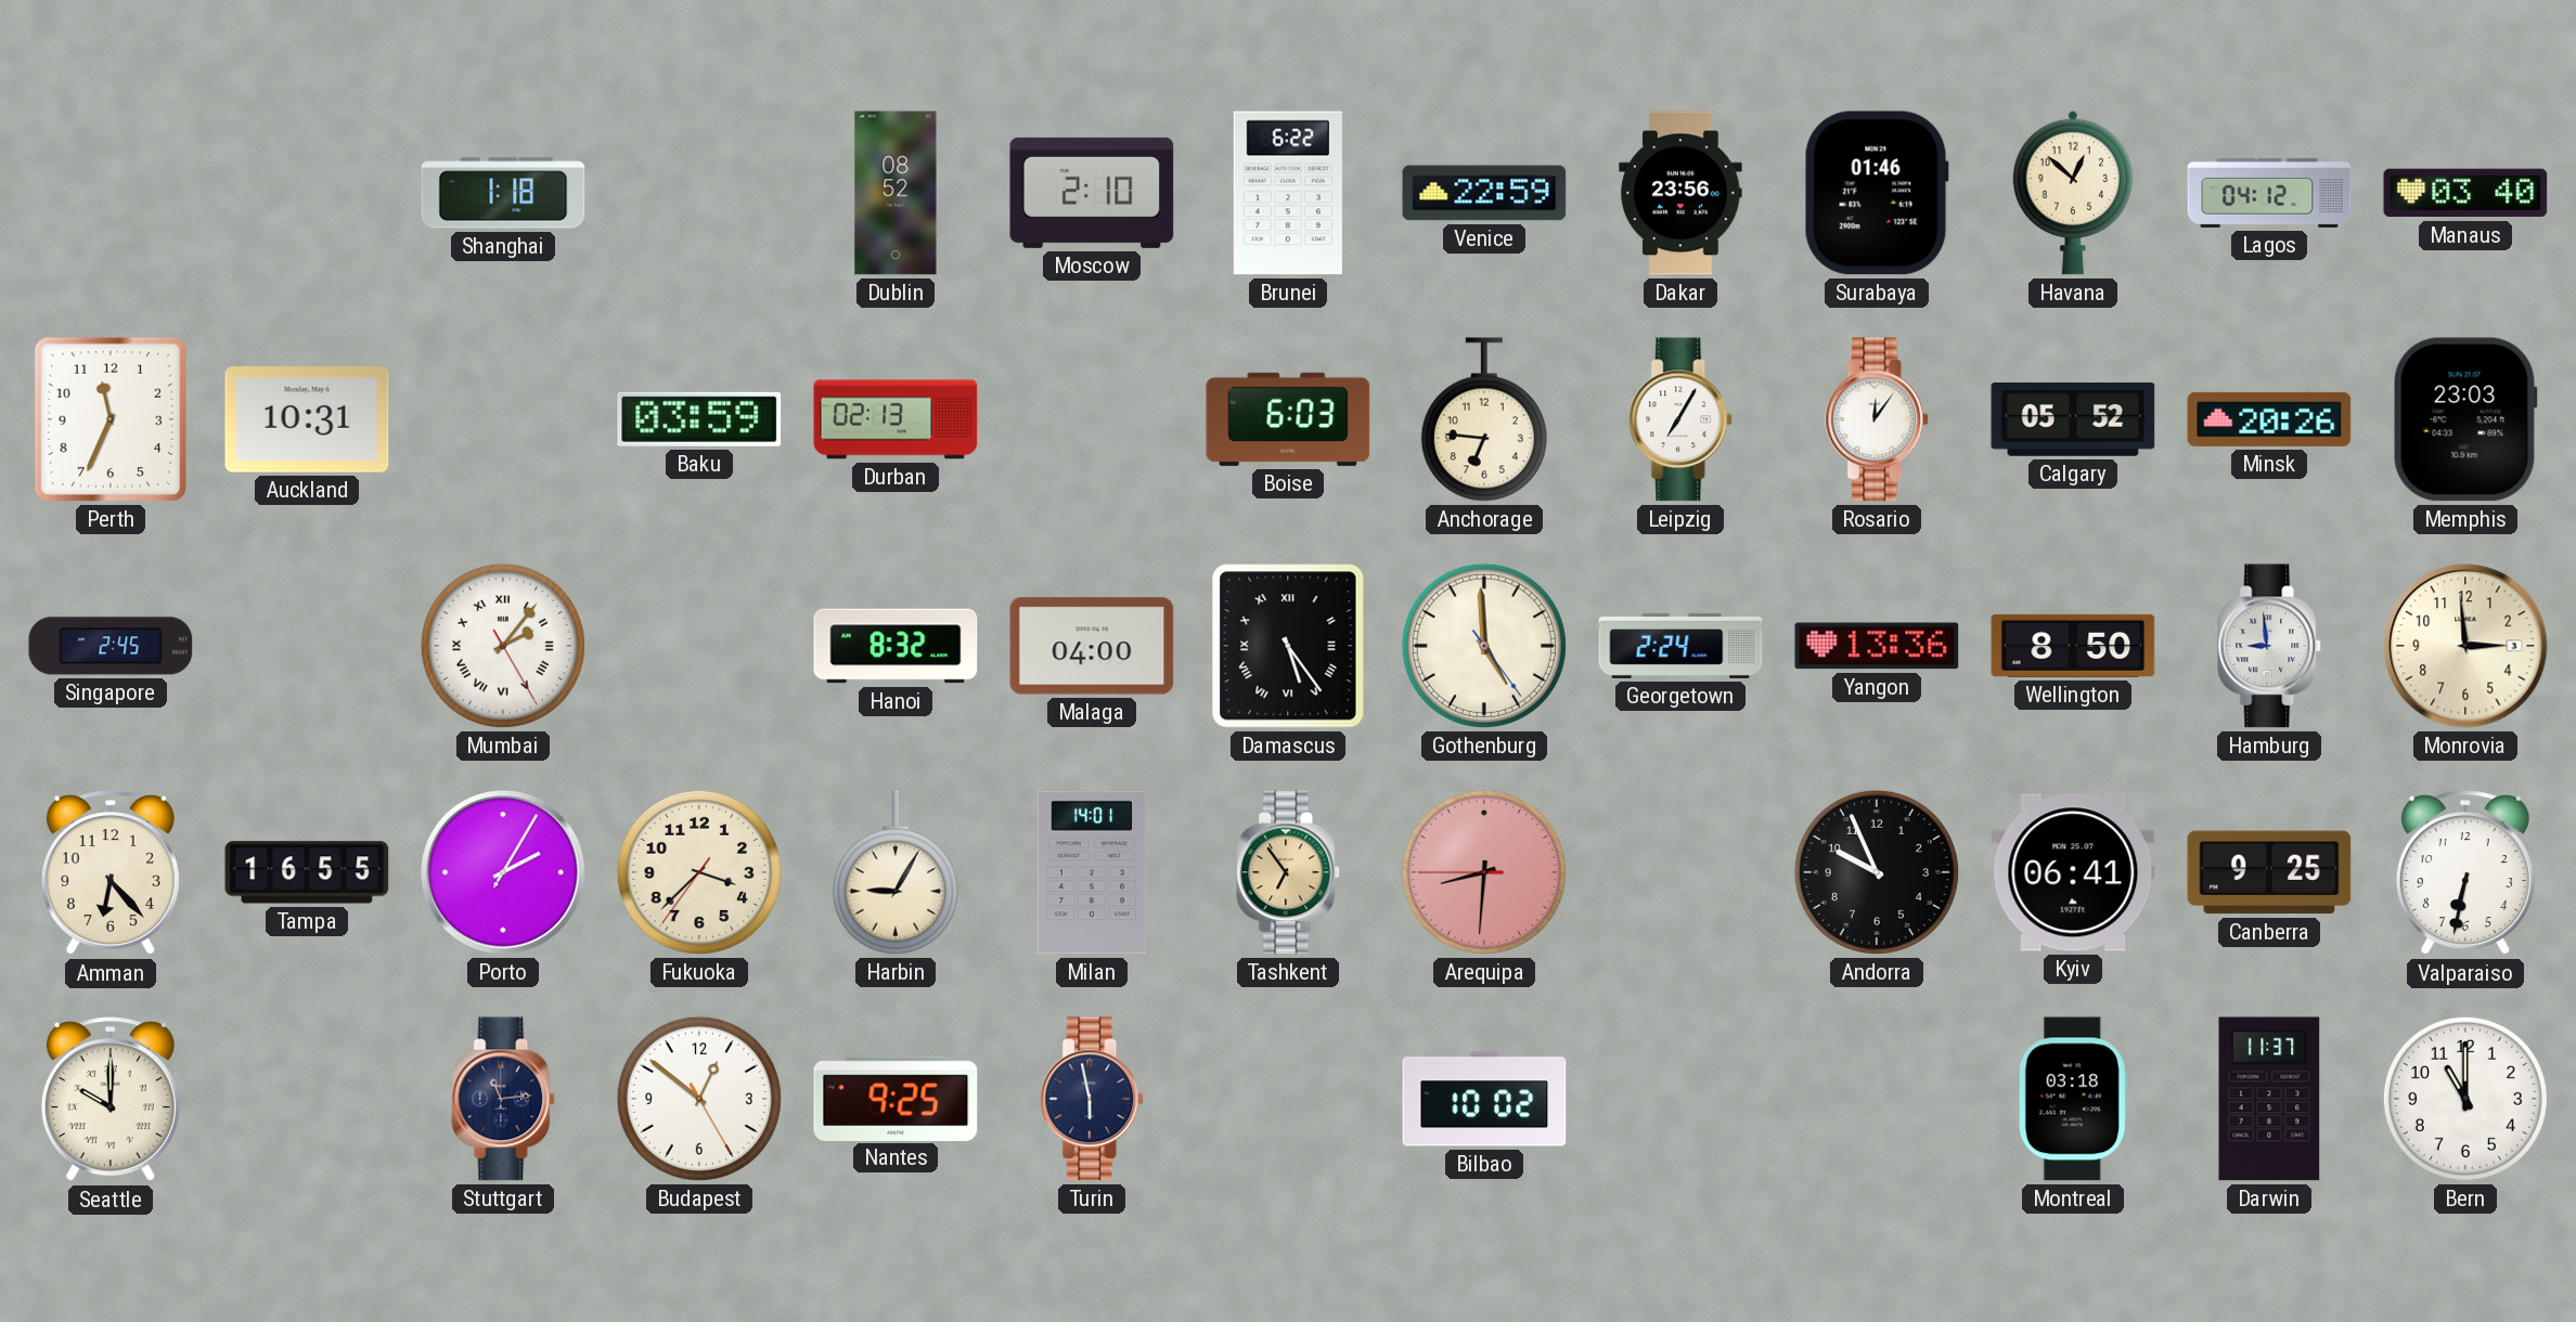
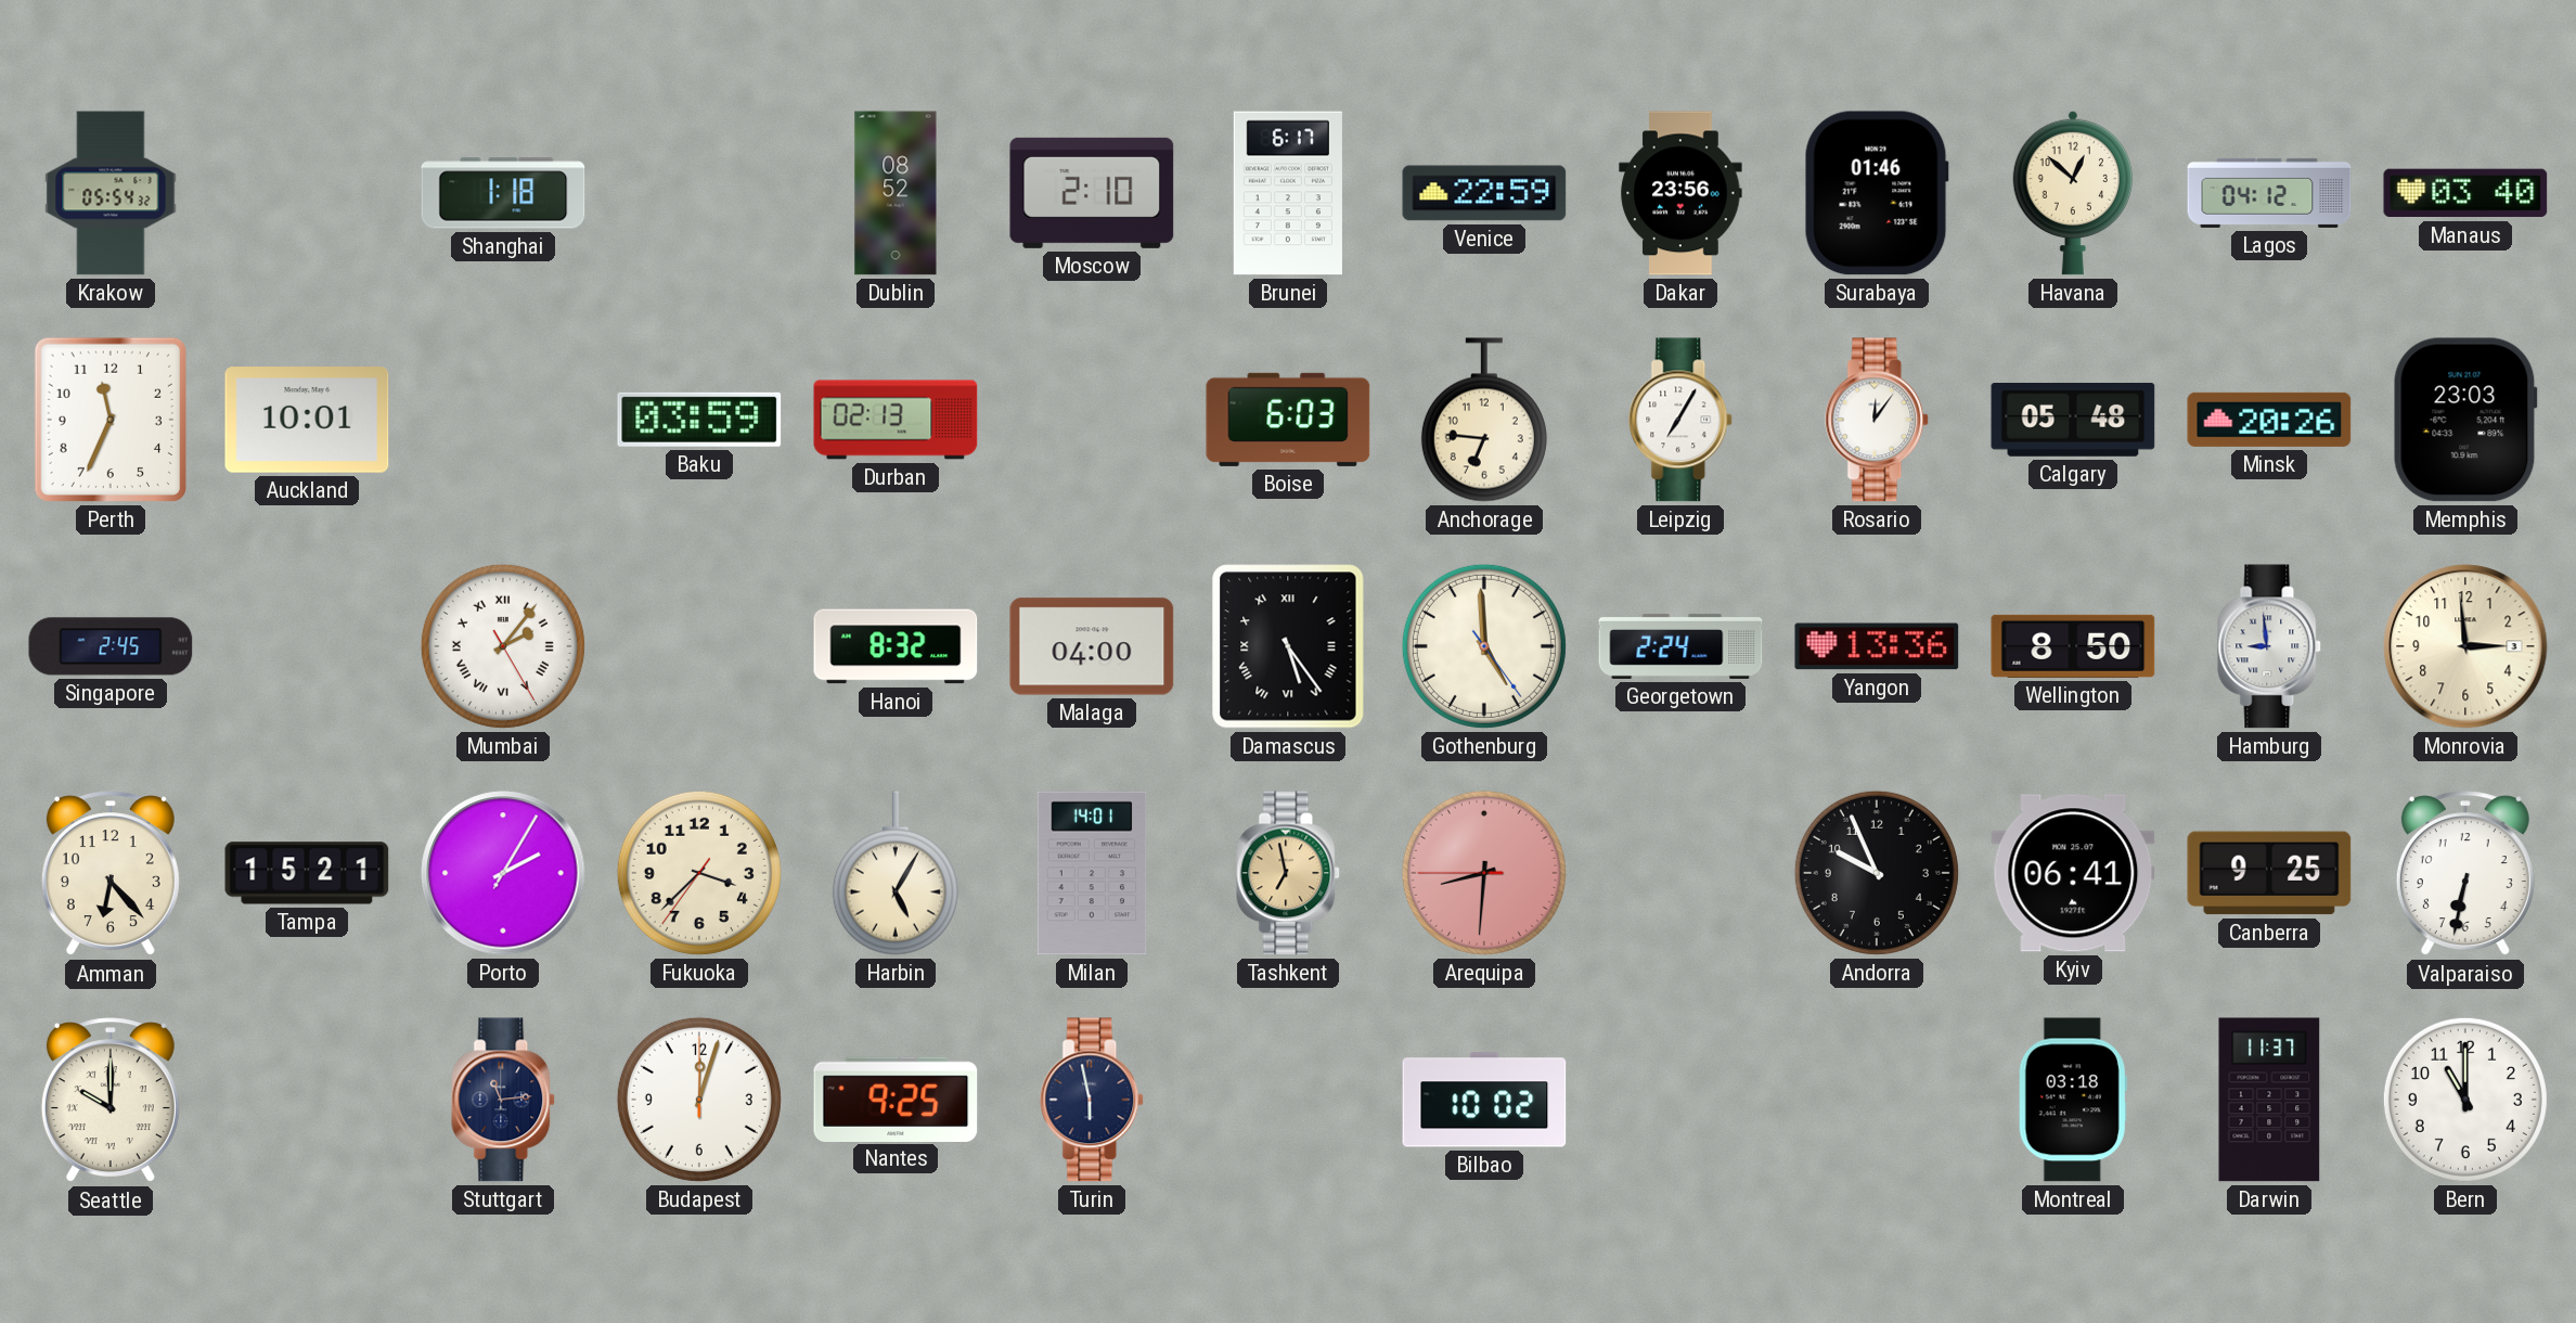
Krakow: none -> 05:54
Brunei: 6:22 -> 6:17
Auckland: 10:31 -> 10:01
Calgary: 05:52 -> 05:48
Tampa: 16:55 -> 15:21
Harbin: 9:05 -> 5:05
Tashkent: 6:54 -> 6:58
Budapest: 12:51 -> 12:03
